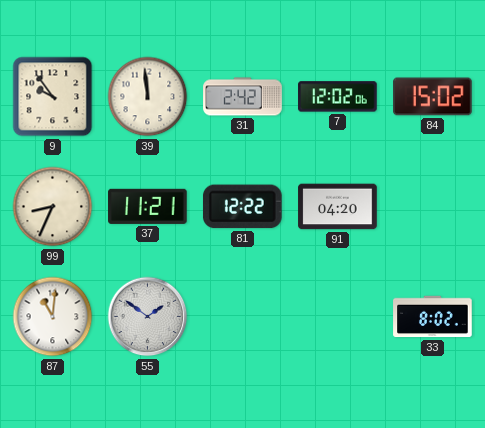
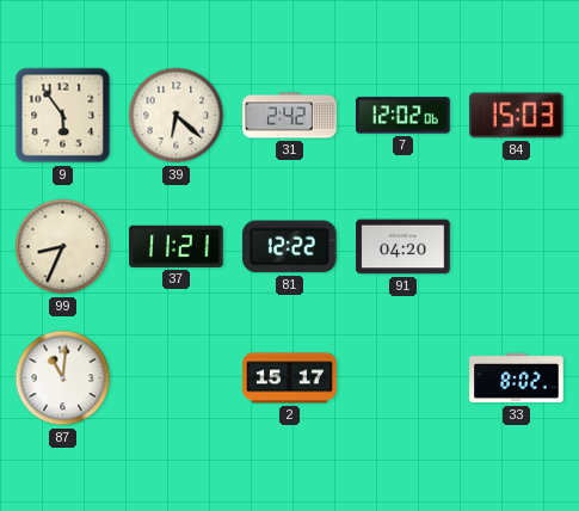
9: 9:54 -> 5:54
39: 11:59 -> 6:22
84: 15:02 -> 15:03
55: 1:51 -> none
2: none -> 15:17
